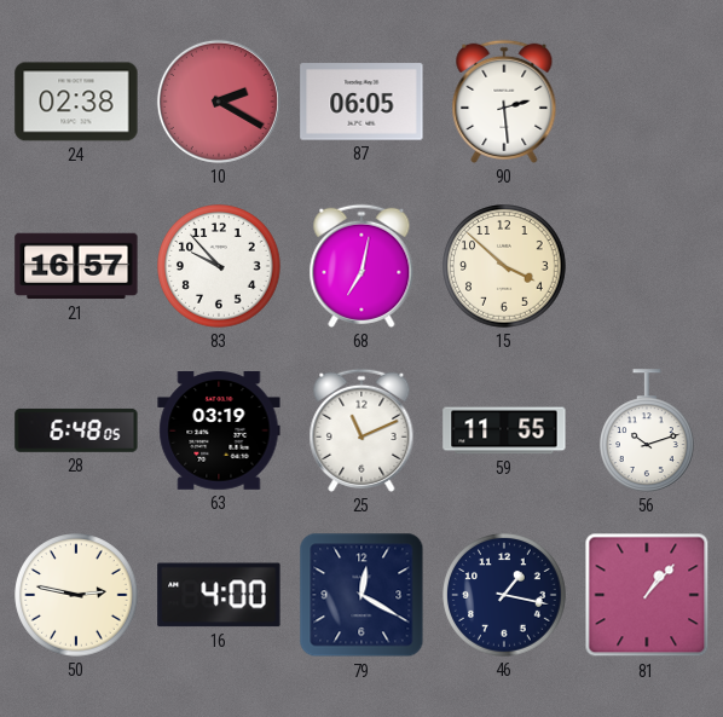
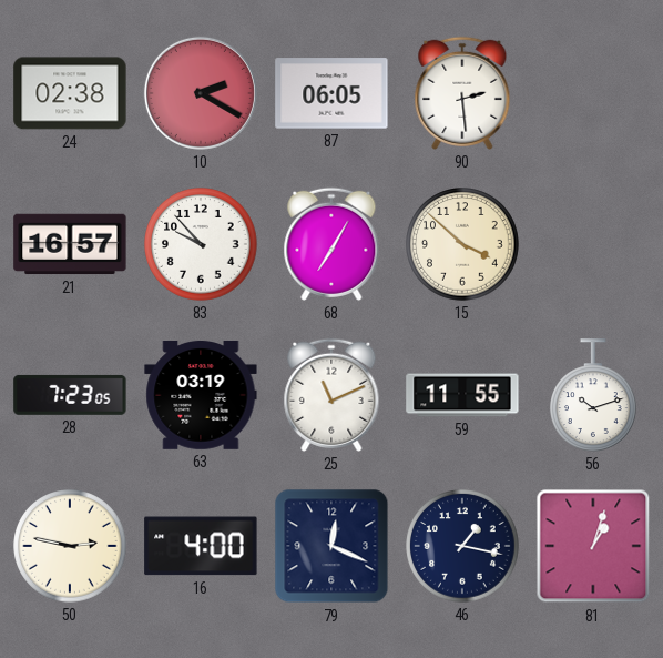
68: 7:02 -> 7:05
28: 6:48 -> 7:23
79: 12:20 -> 12:19
81: 1:07 -> 1:03
